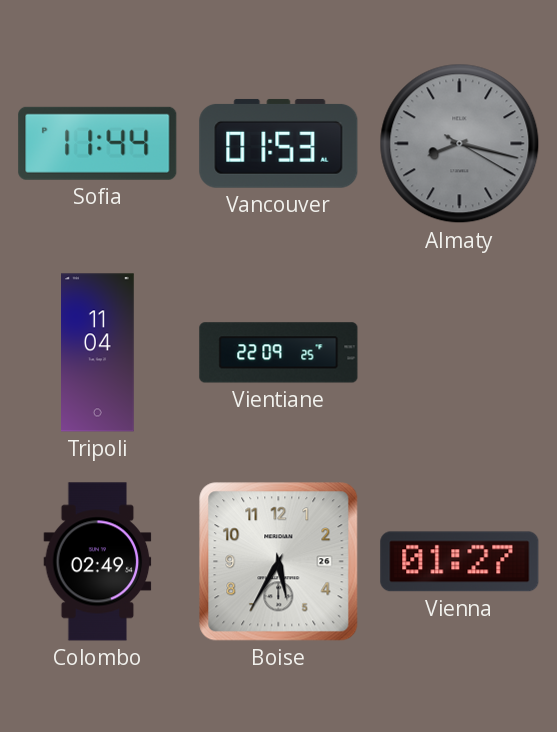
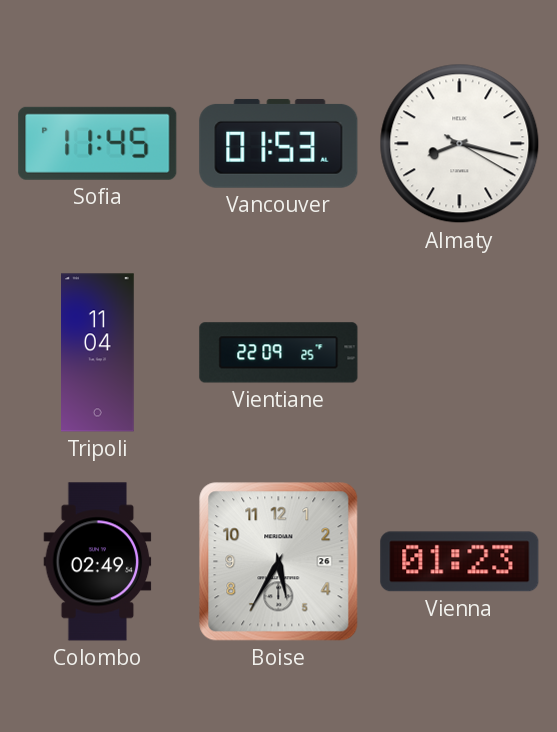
Sofia: 11:44 -> 11:45
Almaty dial: grey -> white
Vienna: 01:27 -> 01:23
